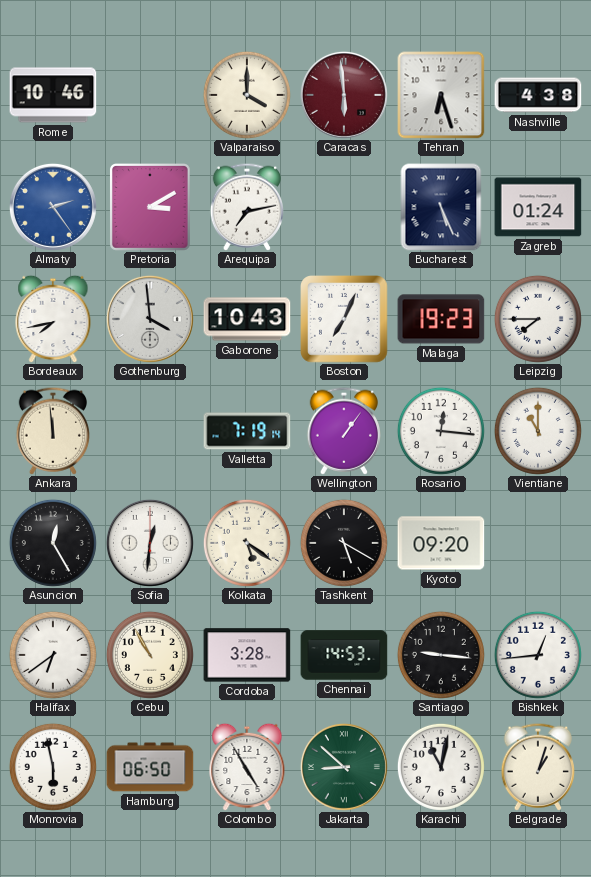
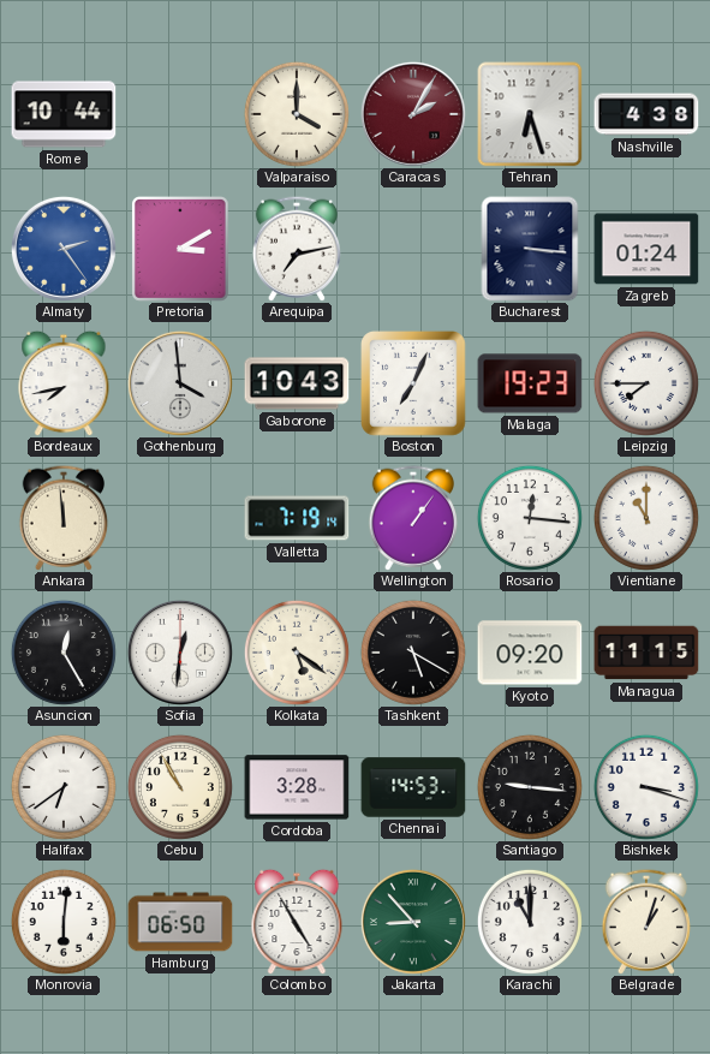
Rome: 10:46 -> 10:44
Caracas: 5:59 -> 2:05
Bucharest: 5:26 -> 3:16
Managua: none -> 11:15
Bishkek: 12:44 -> 3:18
Monrovia: 5:58 -> 6:01
Jakarta: 8:52 -> 8:53
Karachi: 11:02 -> 11:00
